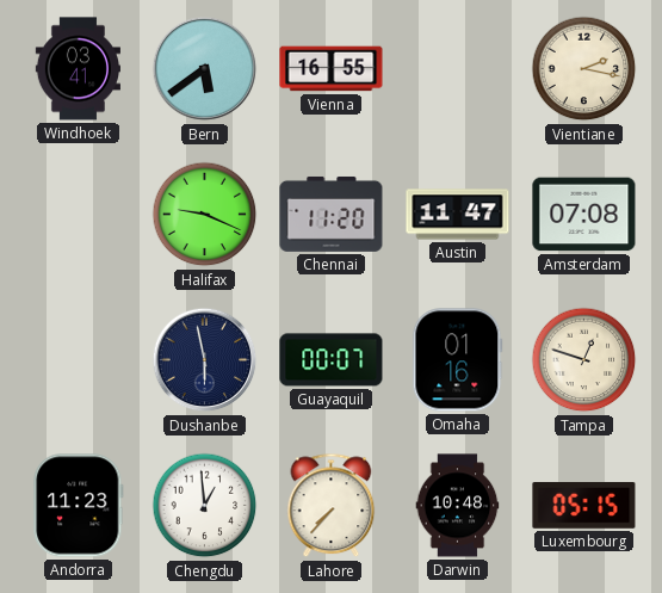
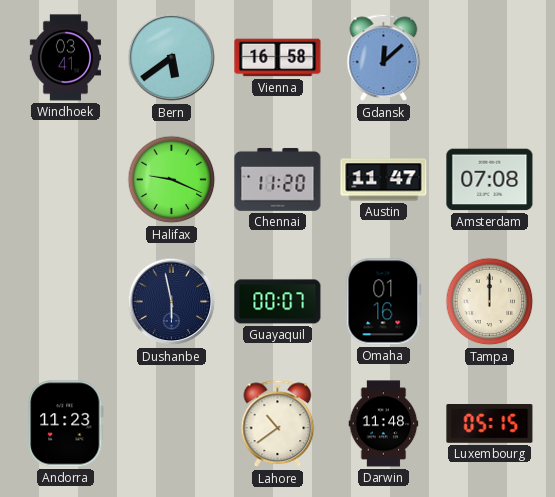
Vienna: 16:55 -> 16:58
Gdansk: none -> 12:08
Vientiane: 2:17 -> none
Tampa: 12:48 -> 12:00
Chengdu: 12:59 -> none
Lahore: 7:37 -> 10:39
Darwin: 10:48 -> 11:48
